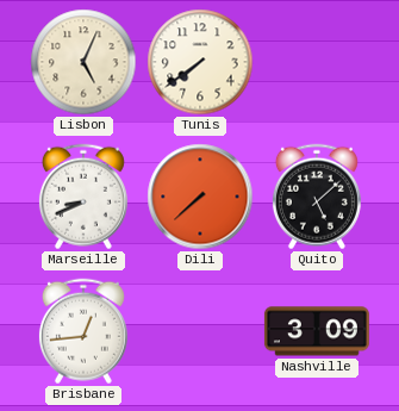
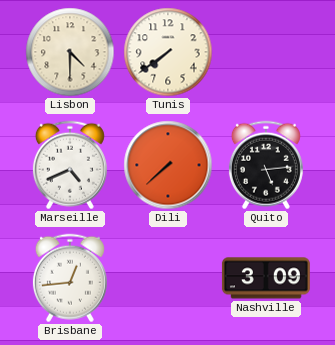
Lisbon: 5:04 -> 4:30
Marseille: 8:41 -> 4:41
Quito: 5:08 -> 5:14
